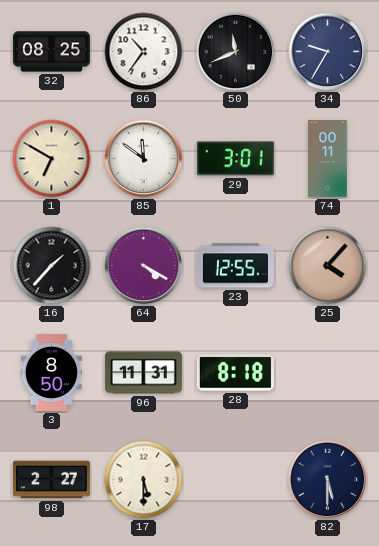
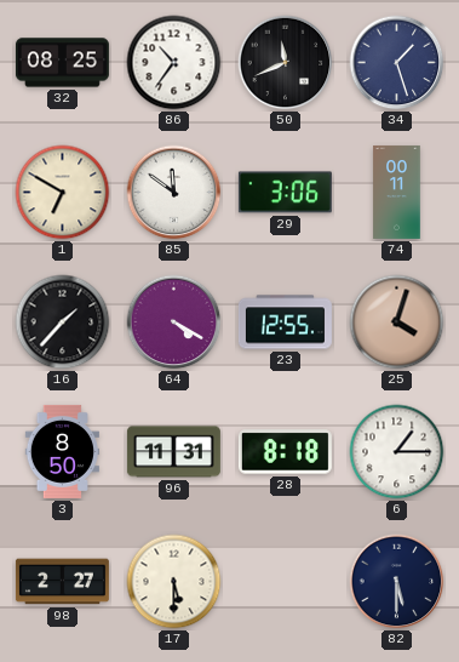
34: 9:35 -> 1:27
29: 3:01 -> 3:06
25: 4:07 -> 4:03
6: none -> 1:15
